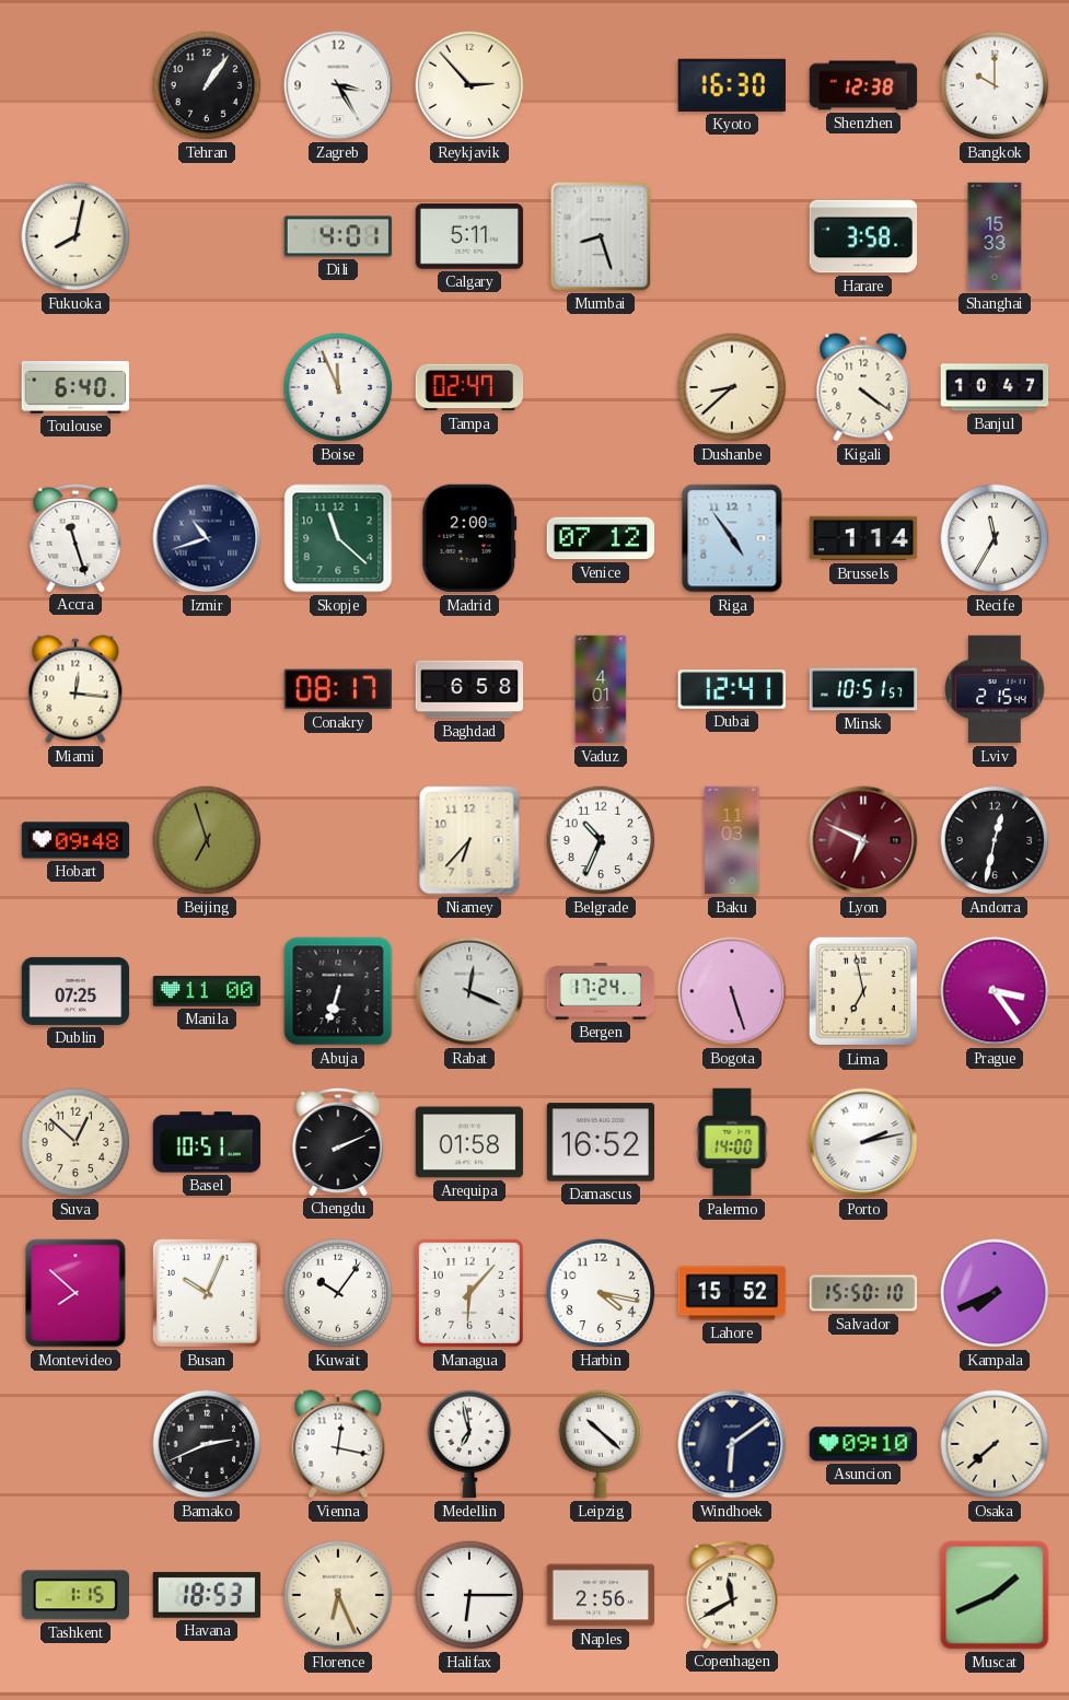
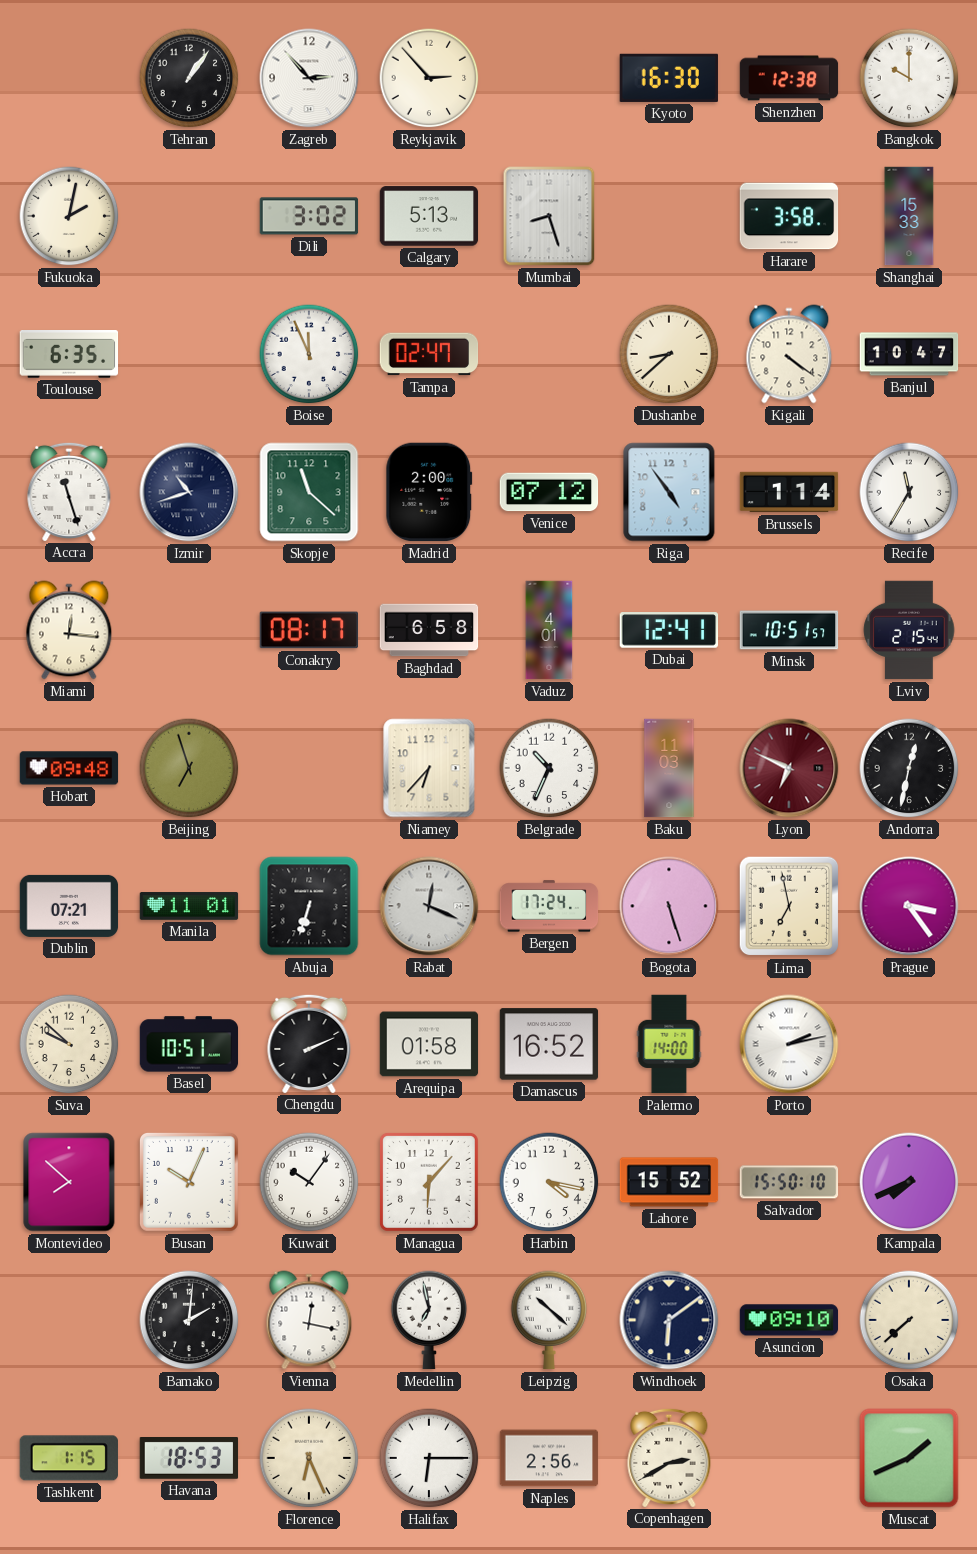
Zagreb: 3:25 -> 2:53
Fukuoka: 8:02 -> 2:02
Dili: 4:01 -> 3:02
Calgary: 5:11 -> 5:13
Toulouse: 6:40 -> 6:35
Dublin: 07:25 -> 07:21
Manila: 11:00 -> 11:01
Suva: 12:52 -> 9:52
Bamako: 2:41 -> 2:01
Copenhagen: 11:40 -> 2:40
